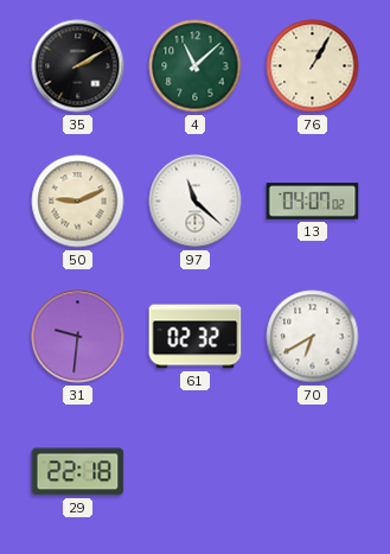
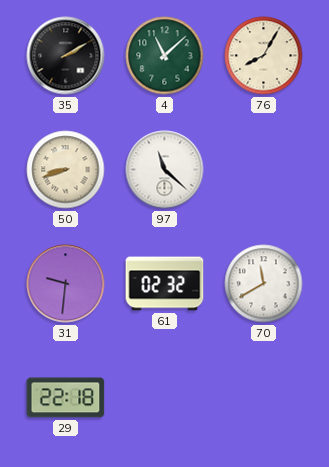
76: 1:05 -> 8:05
50: 9:11 -> 8:42
13: 04:07 -> none
70: 6:40 -> 11:40
